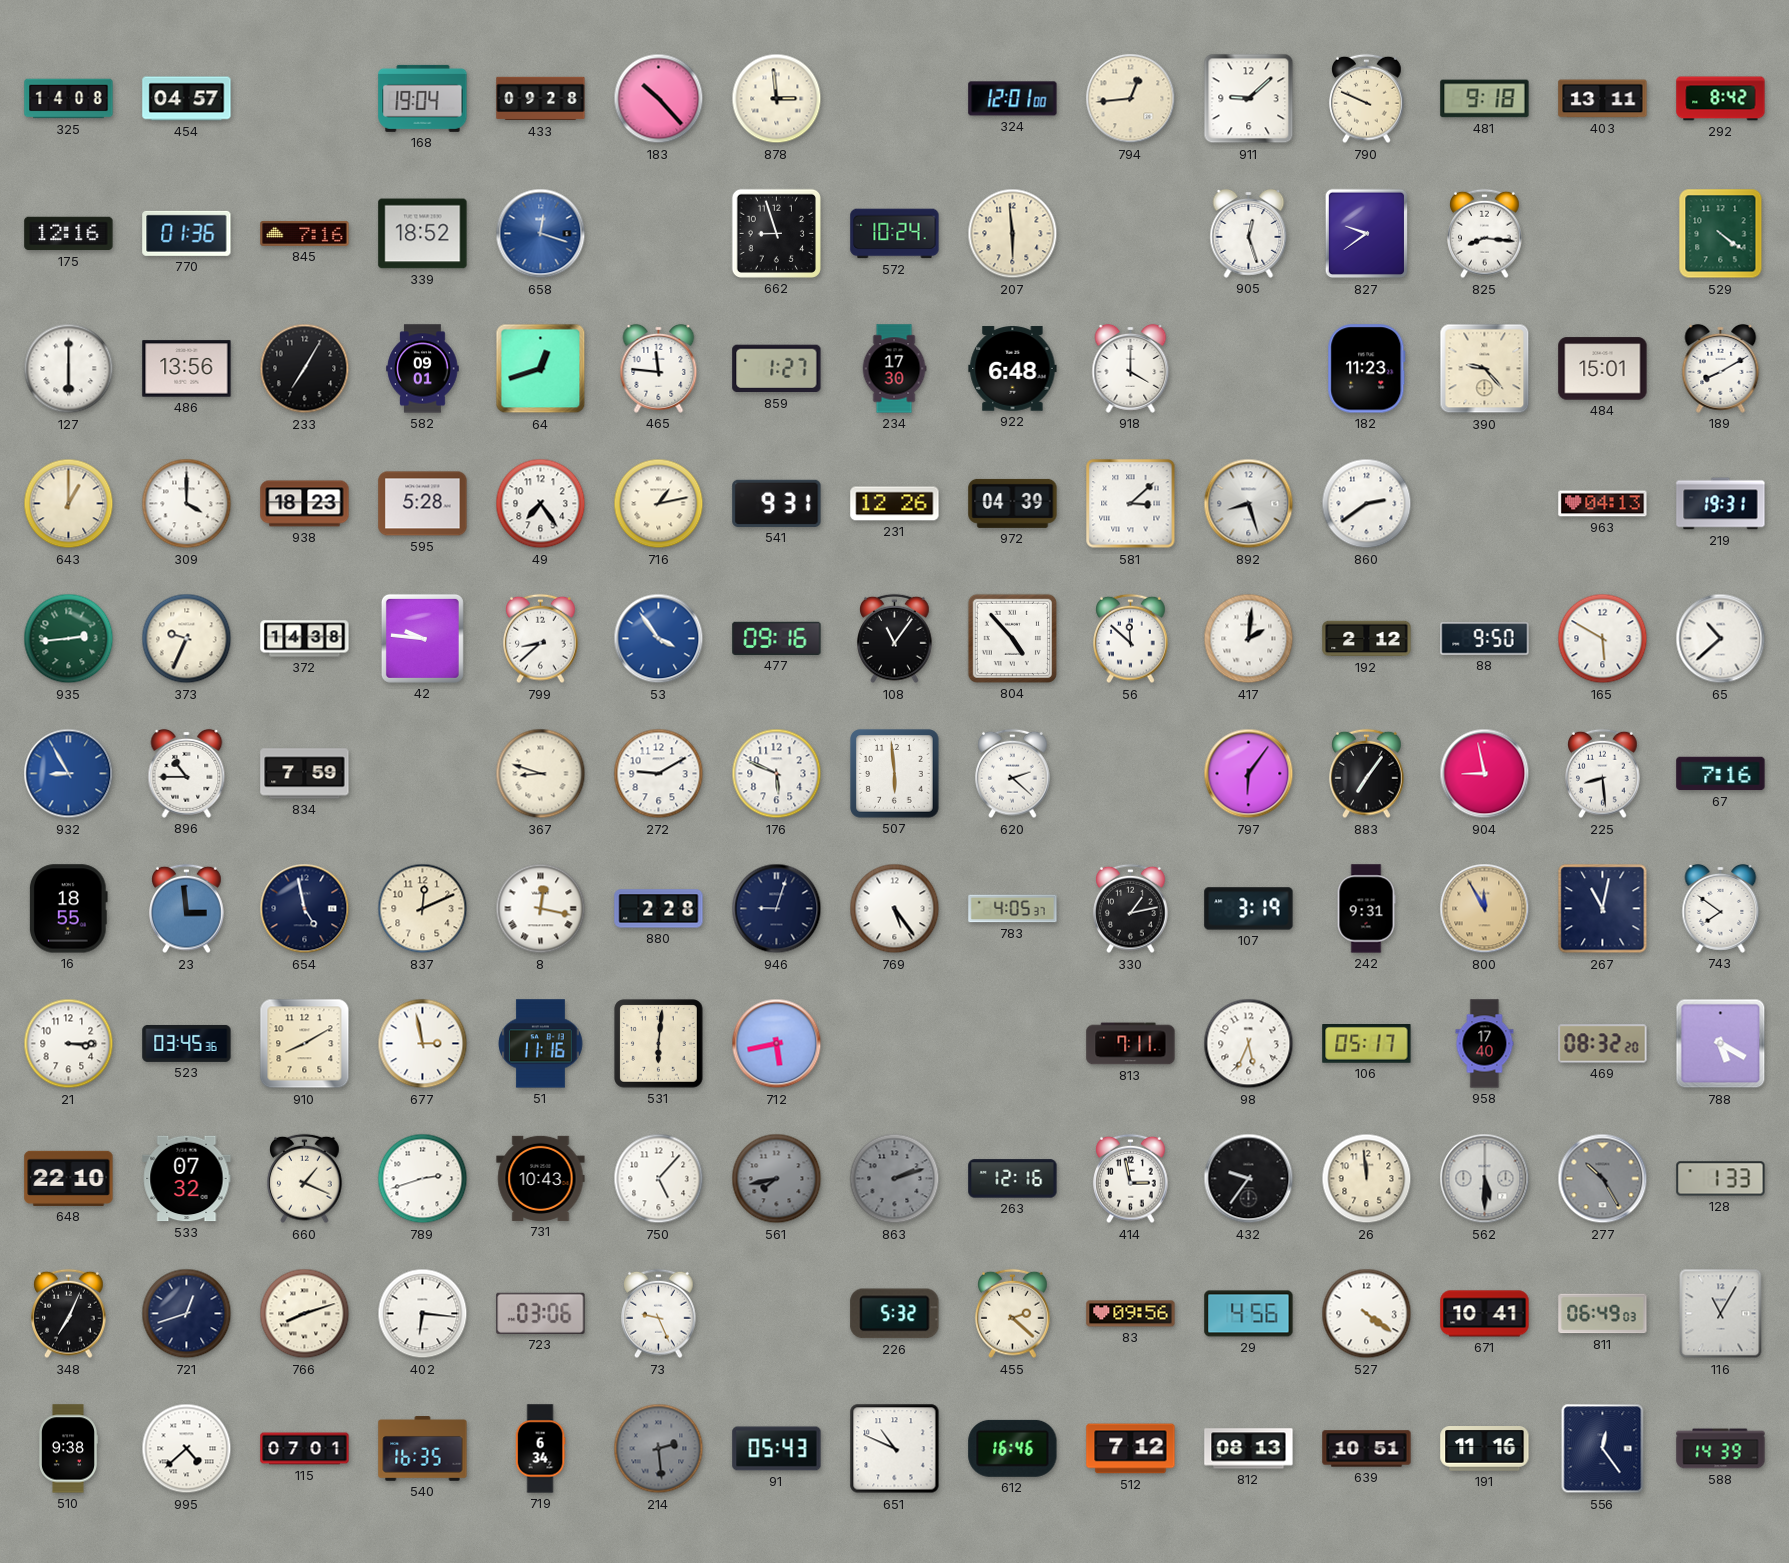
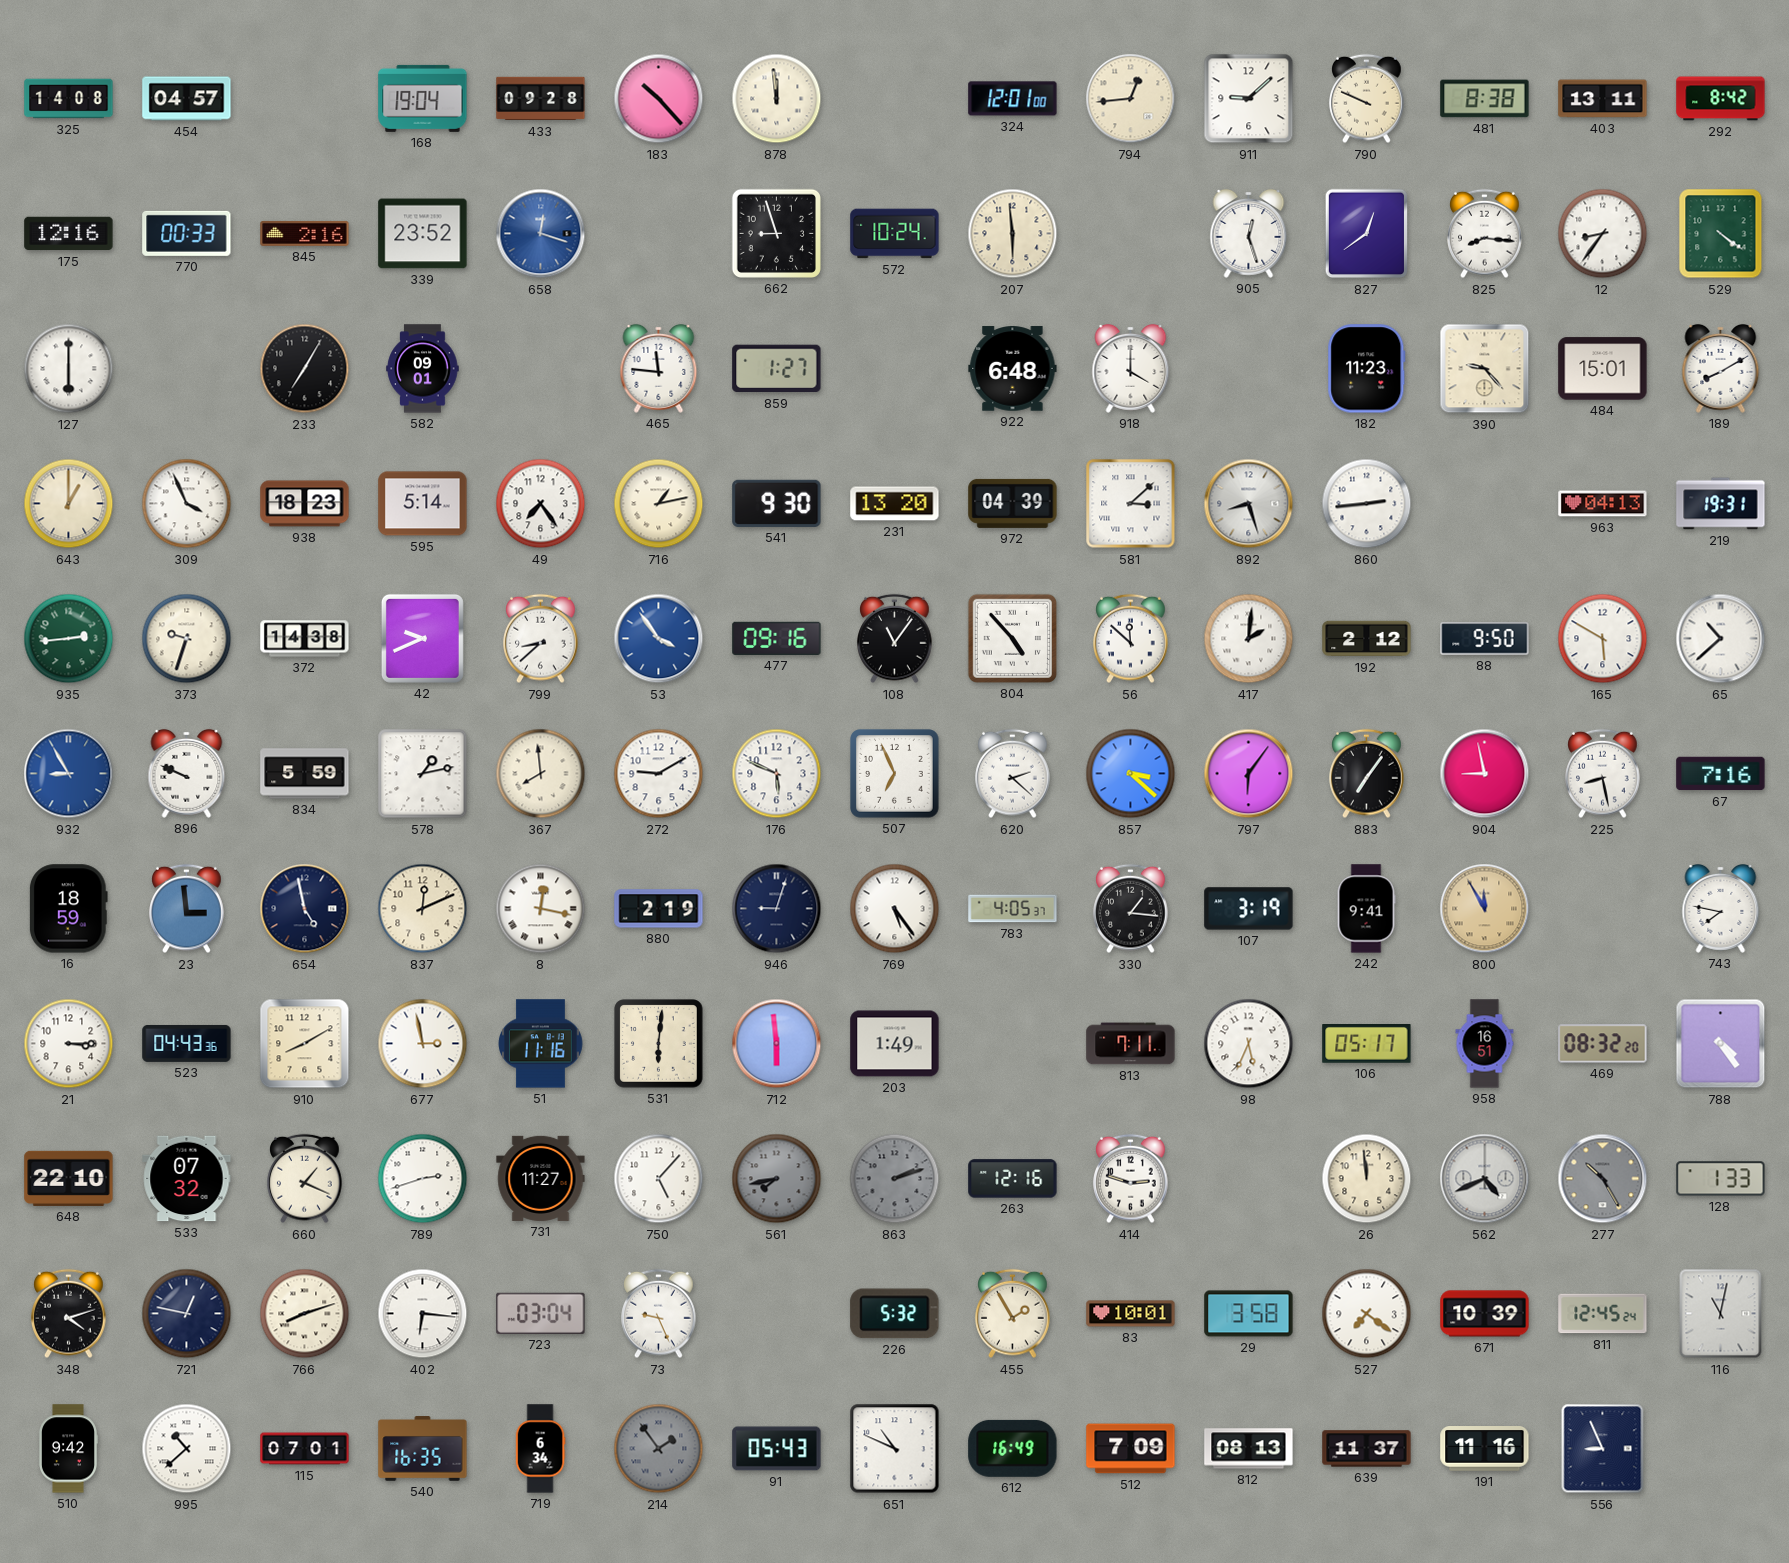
878: 2:59 -> 11:59
481: 9:18 -> 8:38
770: 01:36 -> 00:33
845: 7:16 -> 2:16
339: 18:52 -> 23:52
827: 9:39 -> 12:39
12: none -> 8:36
486: 13:56 -> none
64: 12:42 -> none
234: 17:30 -> none
309: 4:00 -> 3:56
595: 5:28 -> 5:14
541: 9:31 -> 9:30
231: 12:26 -> 13:20
860: 2:39 -> 2:44
373: 9:34 -> 9:33
42: 9:46 -> 9:41
896: 10:45 -> 9:49
834: 7:59 -> 5:59
578: none -> 1:13
367: 8:48 -> 7:59
507: 5:59 -> 6:56
857: none -> 3:22
225: 8:29 -> 8:28
16: 18:55 -> 18:59
880: 2:28 -> 2:19
330: 1:13 -> 1:16
242: 9:31 -> 9:41
267: 11:02 -> none
743: 7:51 -> 7:47
523: 03:45 -> 04:43
712: 5:43 -> 5:59
203: none -> 1:49
958: 17:40 -> 16:51
788: 5:20 -> 4:24
731: 10:43 -> 11:27
414: 2:58 -> 2:48
432: 9:36 -> none
562: 5:30 -> 4:41
348: 7:04 -> 4:12
721: 12:42 -> 12:47
723: 03:06 -> 03:04
455: 2:22 -> 1:55
83: 09:56 -> 10:01
29: 4:56 -> 3:58
527: 4:21 -> 7:21
671: 10:41 -> 10:39
811: 06:49 -> 12:45
116: 11:05 -> 11:02
510: 9:38 -> 9:42
995: 4:38 -> 10:38
214: 2:29 -> 1:54
612: 16:46 -> 16:49
512: 7:12 -> 7:09
639: 10:51 -> 11:37
556: 12:24 -> 8:56
588: 14:39 -> none
